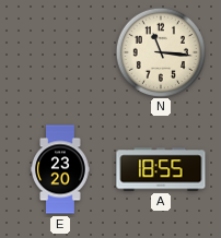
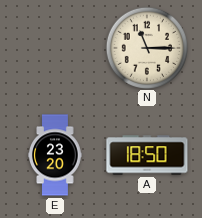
N: 11:16 -> 11:15
A: 18:55 -> 18:50
